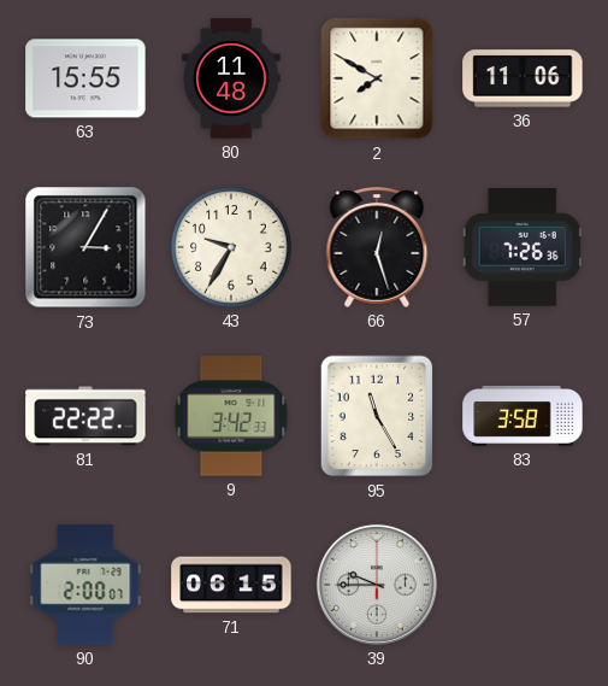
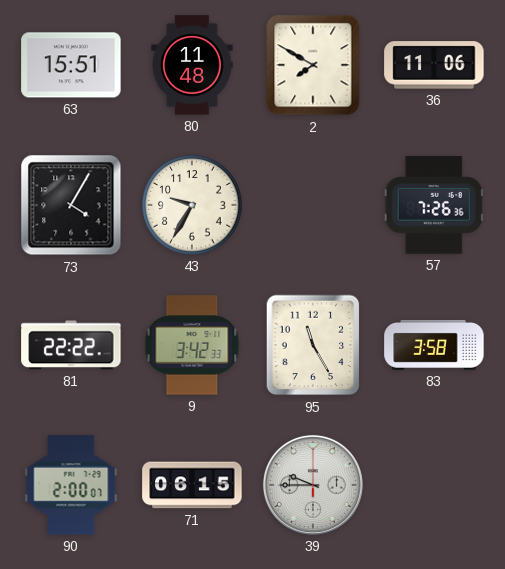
63: 15:55 -> 15:51
73: 3:05 -> 4:05
66: 12:27 -> none
